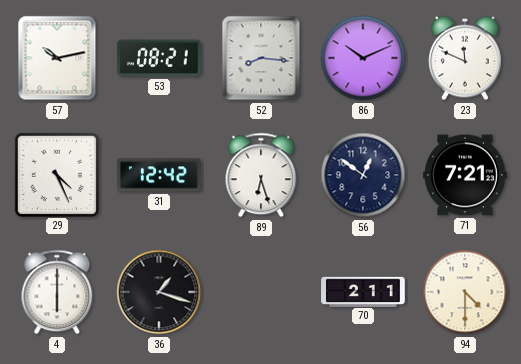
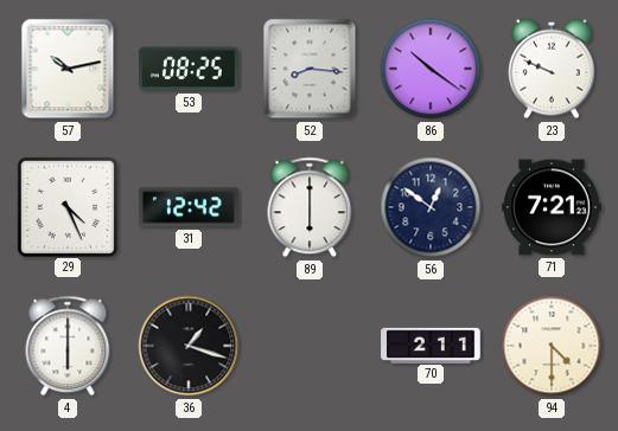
53: 08:21 -> 08:25
86: 10:11 -> 10:21
23: 11:49 -> 9:49
89: 6:27 -> 6:00
